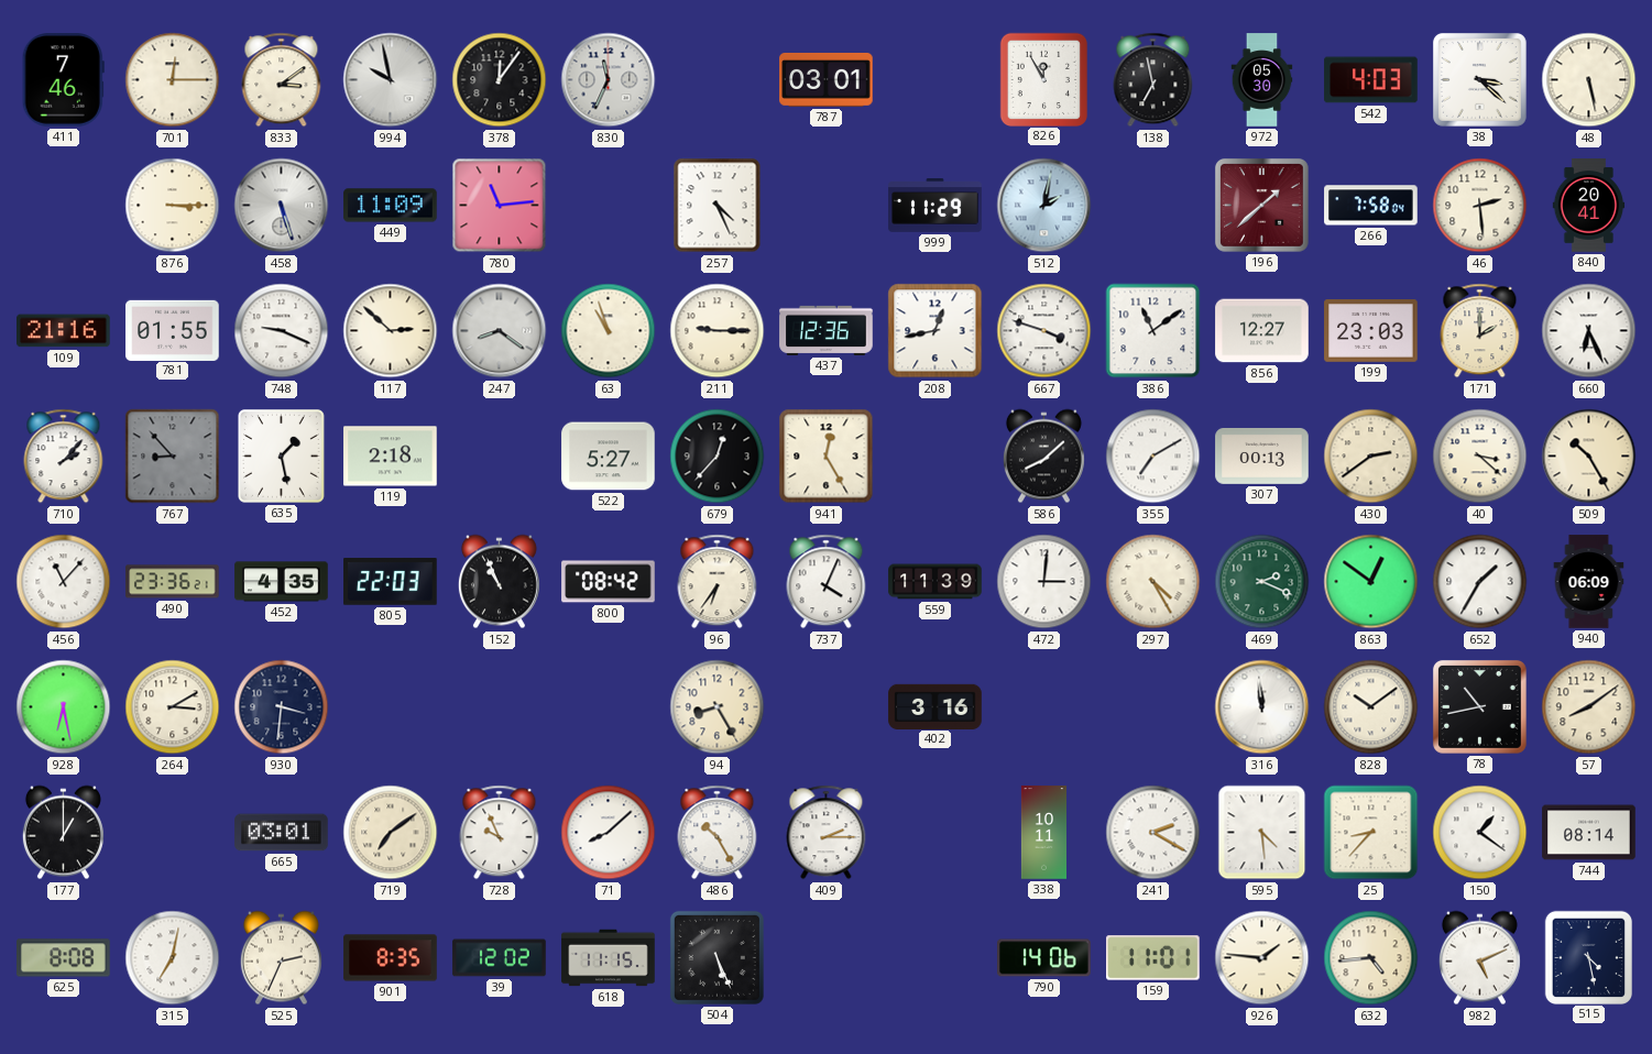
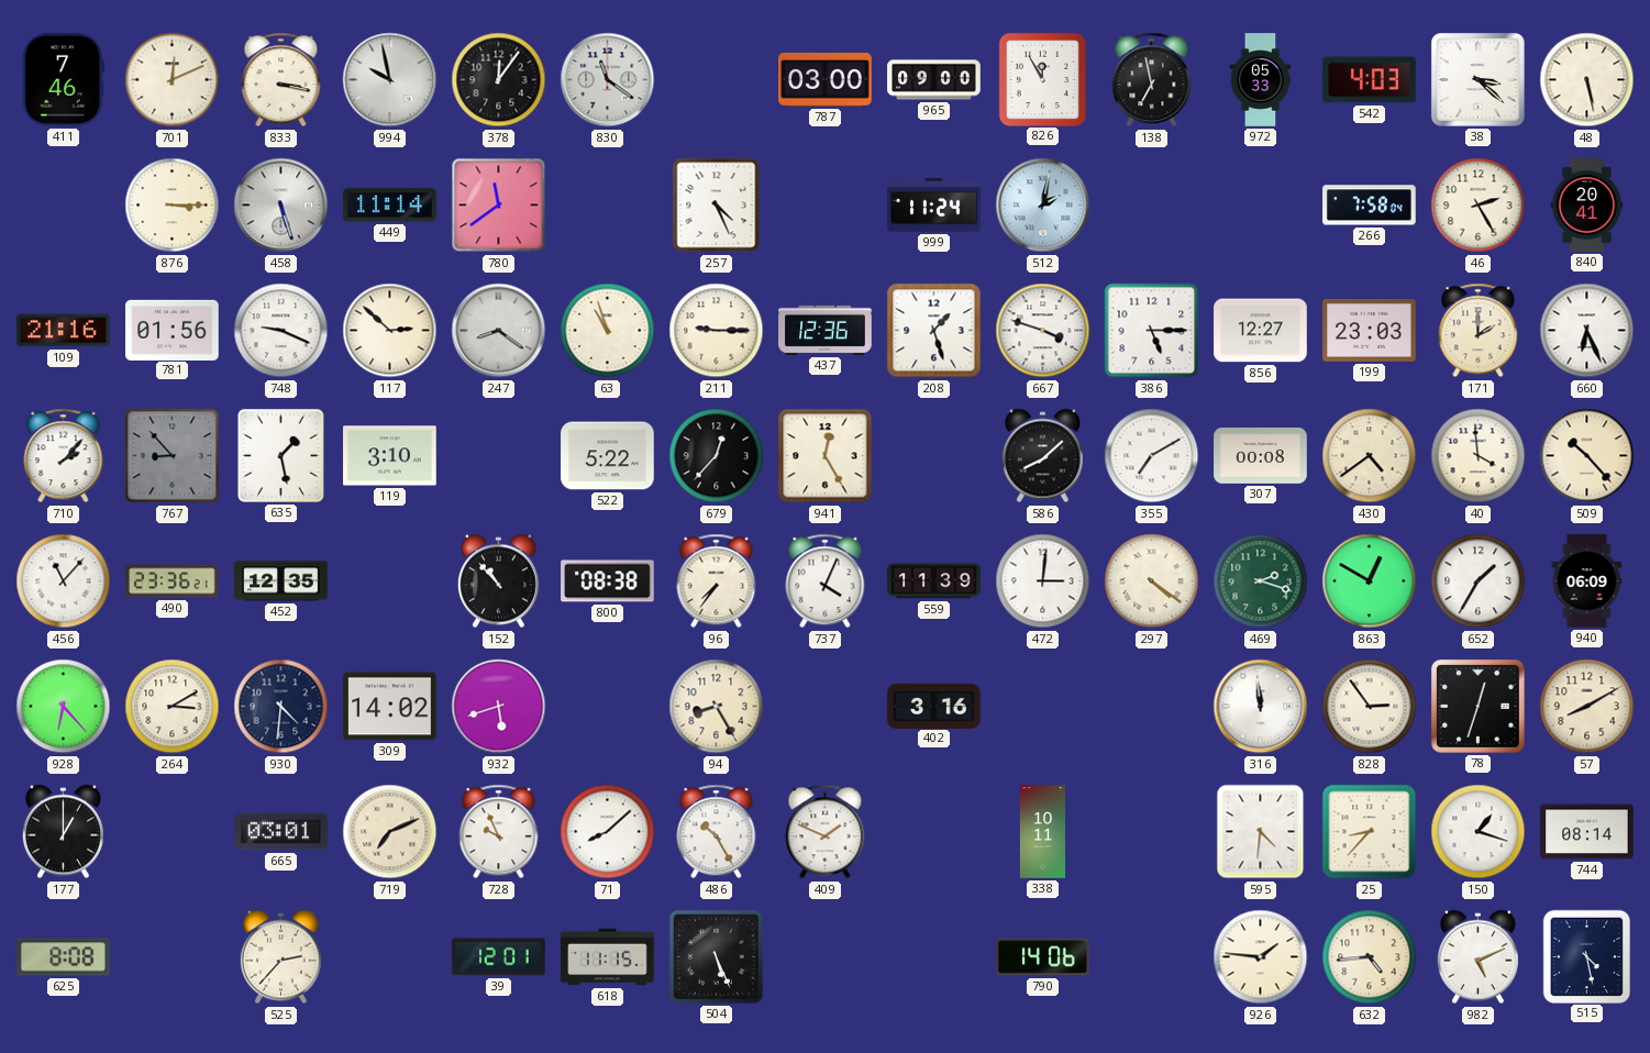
701: 12:15 -> 12:11
833: 3:09 -> 3:17
830: 11:34 -> 11:21
787: 03:01 -> 03:00
965: none -> 09:00
972: 05:30 -> 05:33
449: 11:09 -> 11:14
780: 11:14 -> 11:39
999: 11:29 -> 11:24
196: 1:38 -> none
46: 2:29 -> 2:25
781: 01:55 -> 01:56
208: 12:43 -> 1:27
386: 11:09 -> 5:15
119: 2:18 -> 3:10
522: 5:27 -> 5:22
307: 00:13 -> 00:08
430: 2:39 -> 4:39
40: 3:22 -> 3:59
509: 10:25 -> 10:23
452: 4:35 -> 12:35
805: 22:03 -> none
152: 10:56 -> 10:53
800: 08:42 -> 08:38
96: 6:36 -> 7:36
297: 4:25 -> 4:21
469: 2:19 -> 2:18
863: 12:51 -> 12:50
928: 6:28 -> 6:23
930: 3:31 -> 4:31
309: none -> 14:02
932: none -> 5:42
828: 10:09 -> 2:54
78: 10:43 -> 12:33
57: 8:09 -> 8:10
719: 7:09 -> 7:11
409: 2:15 -> 1:49
241: 2:20 -> none
595: 4:29 -> 4:31
150: 1:21 -> 1:18
315: 7:02 -> none
525: 2:34 -> 2:37
901: 8:35 -> none
39: 12:02 -> 12:01
159: 11:01 -> none
